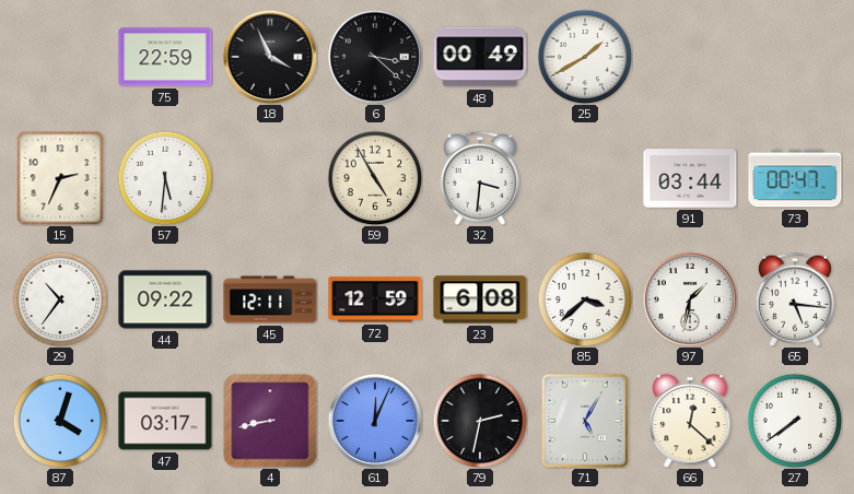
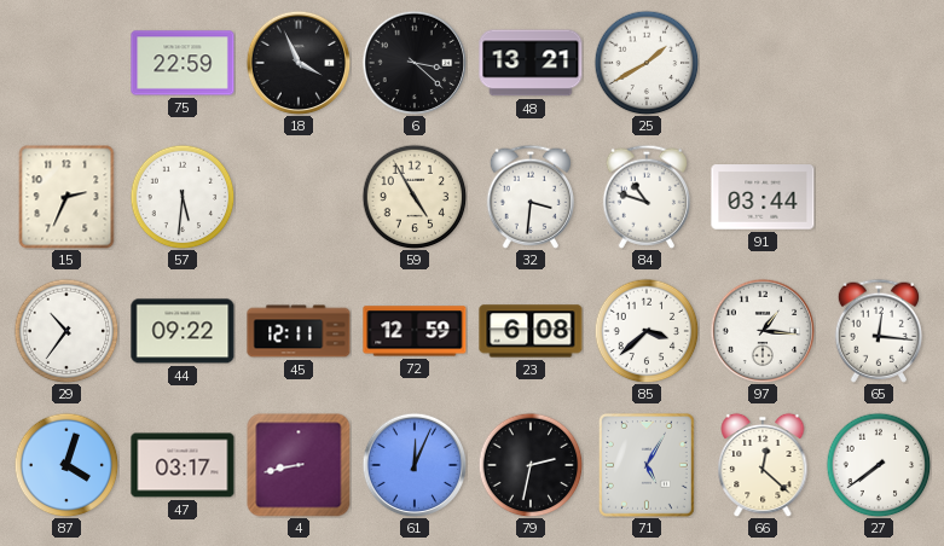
48: 00:49 -> 13:21
84: none -> 10:48
73: 00:47 -> none
97: 1:32 -> 1:16
65: 5:16 -> 12:16
